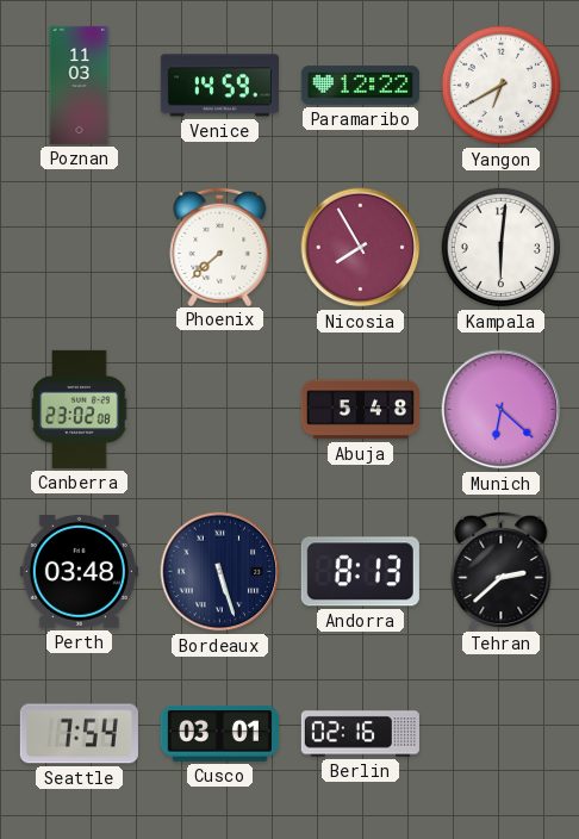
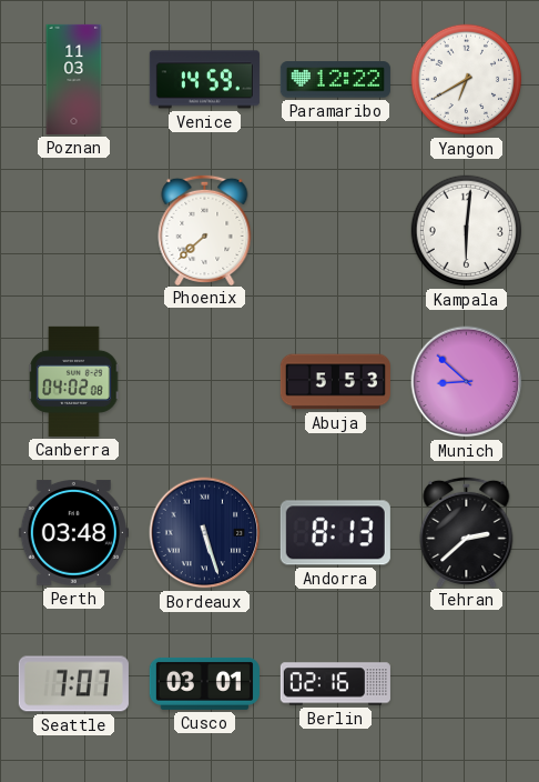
Nicosia: 7:55 -> none
Canberra: 23:02 -> 04:02
Abuja: 5:48 -> 5:53
Munich: 6:22 -> 8:52
Seattle: 7:54 -> 7:07
